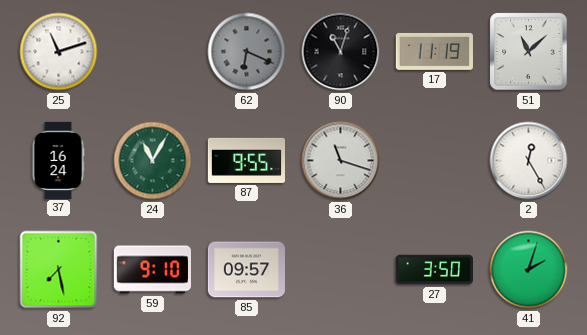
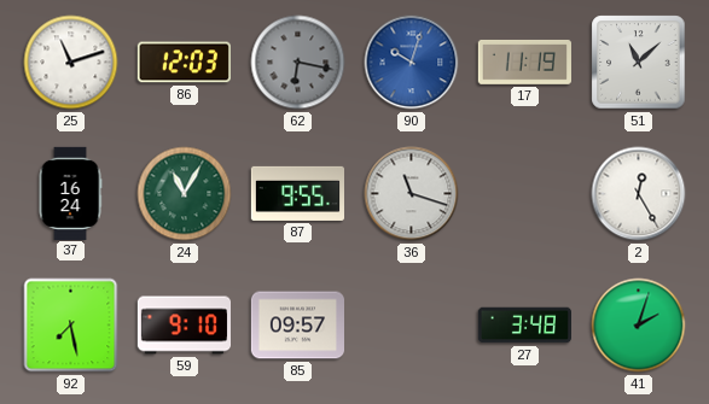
86: none -> 12:03
62: 6:19 -> 6:17
90: 11:03 -> 10:03
90 dial: black -> blue
27: 3:50 -> 3:48
